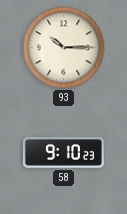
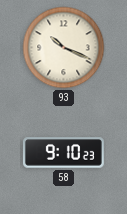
93: 10:15 -> 10:19
